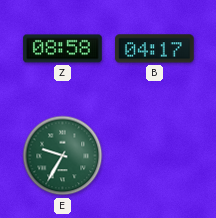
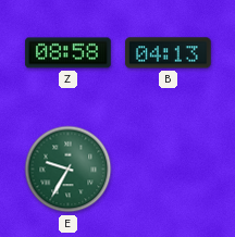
B: 04:17 -> 04:13
